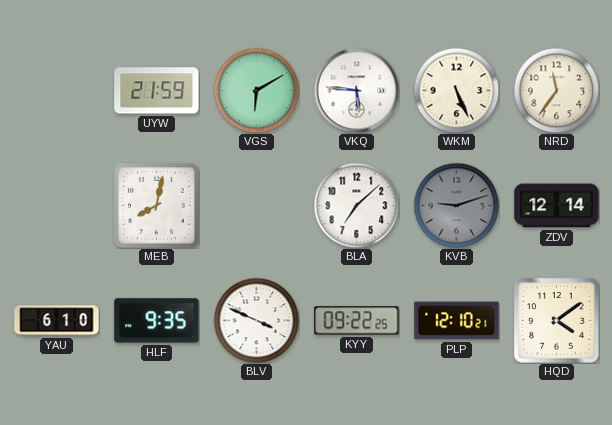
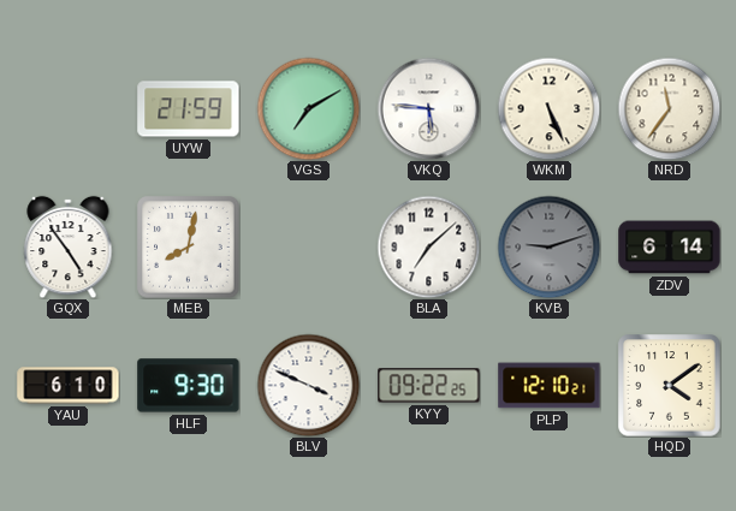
VGS: 6:10 -> 7:10
GQX: none -> 4:54
ZDV: 12:14 -> 6:14
HLF: 9:35 -> 9:30
